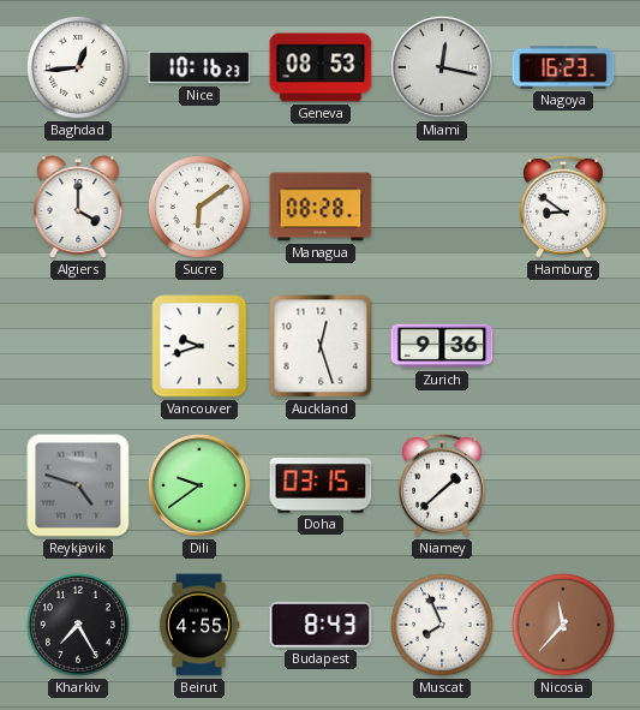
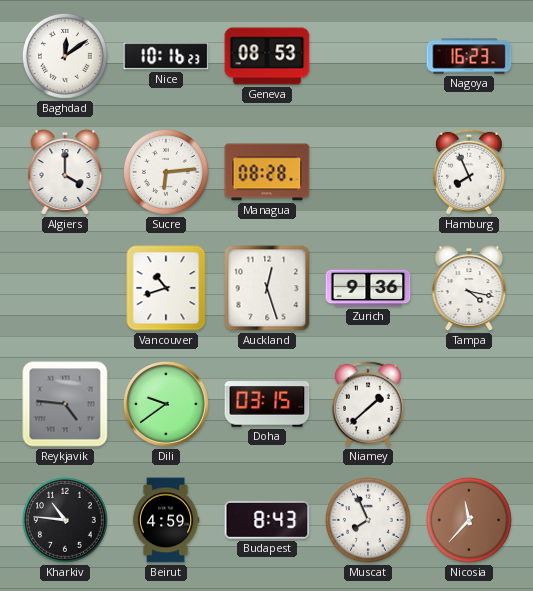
Baghdad: 12:44 -> 12:09
Miami: 12:17 -> none
Sucre: 6:09 -> 6:14
Hamburg: 8:51 -> 7:56
Vancouver: 9:42 -> 10:42
Tampa: none -> 4:17
Reykjavik: 4:48 -> 4:46
Kharkiv: 7:25 -> 10:46
Beirut: 4:55 -> 4:59
